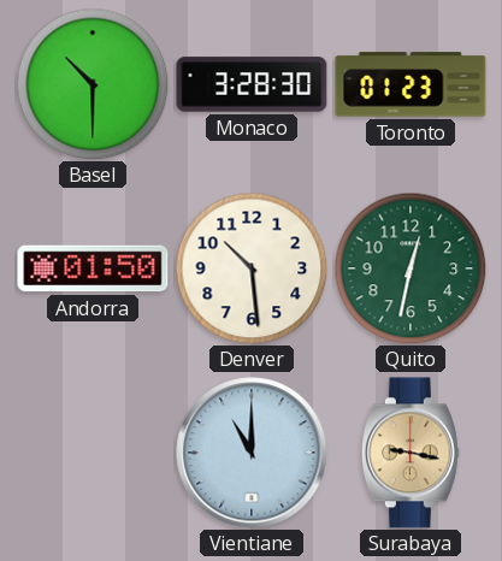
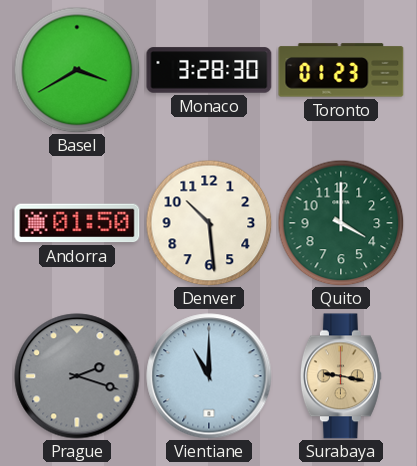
Basel: 10:30 -> 3:40
Quito: 12:32 -> 4:00
Prague: none -> 2:18
